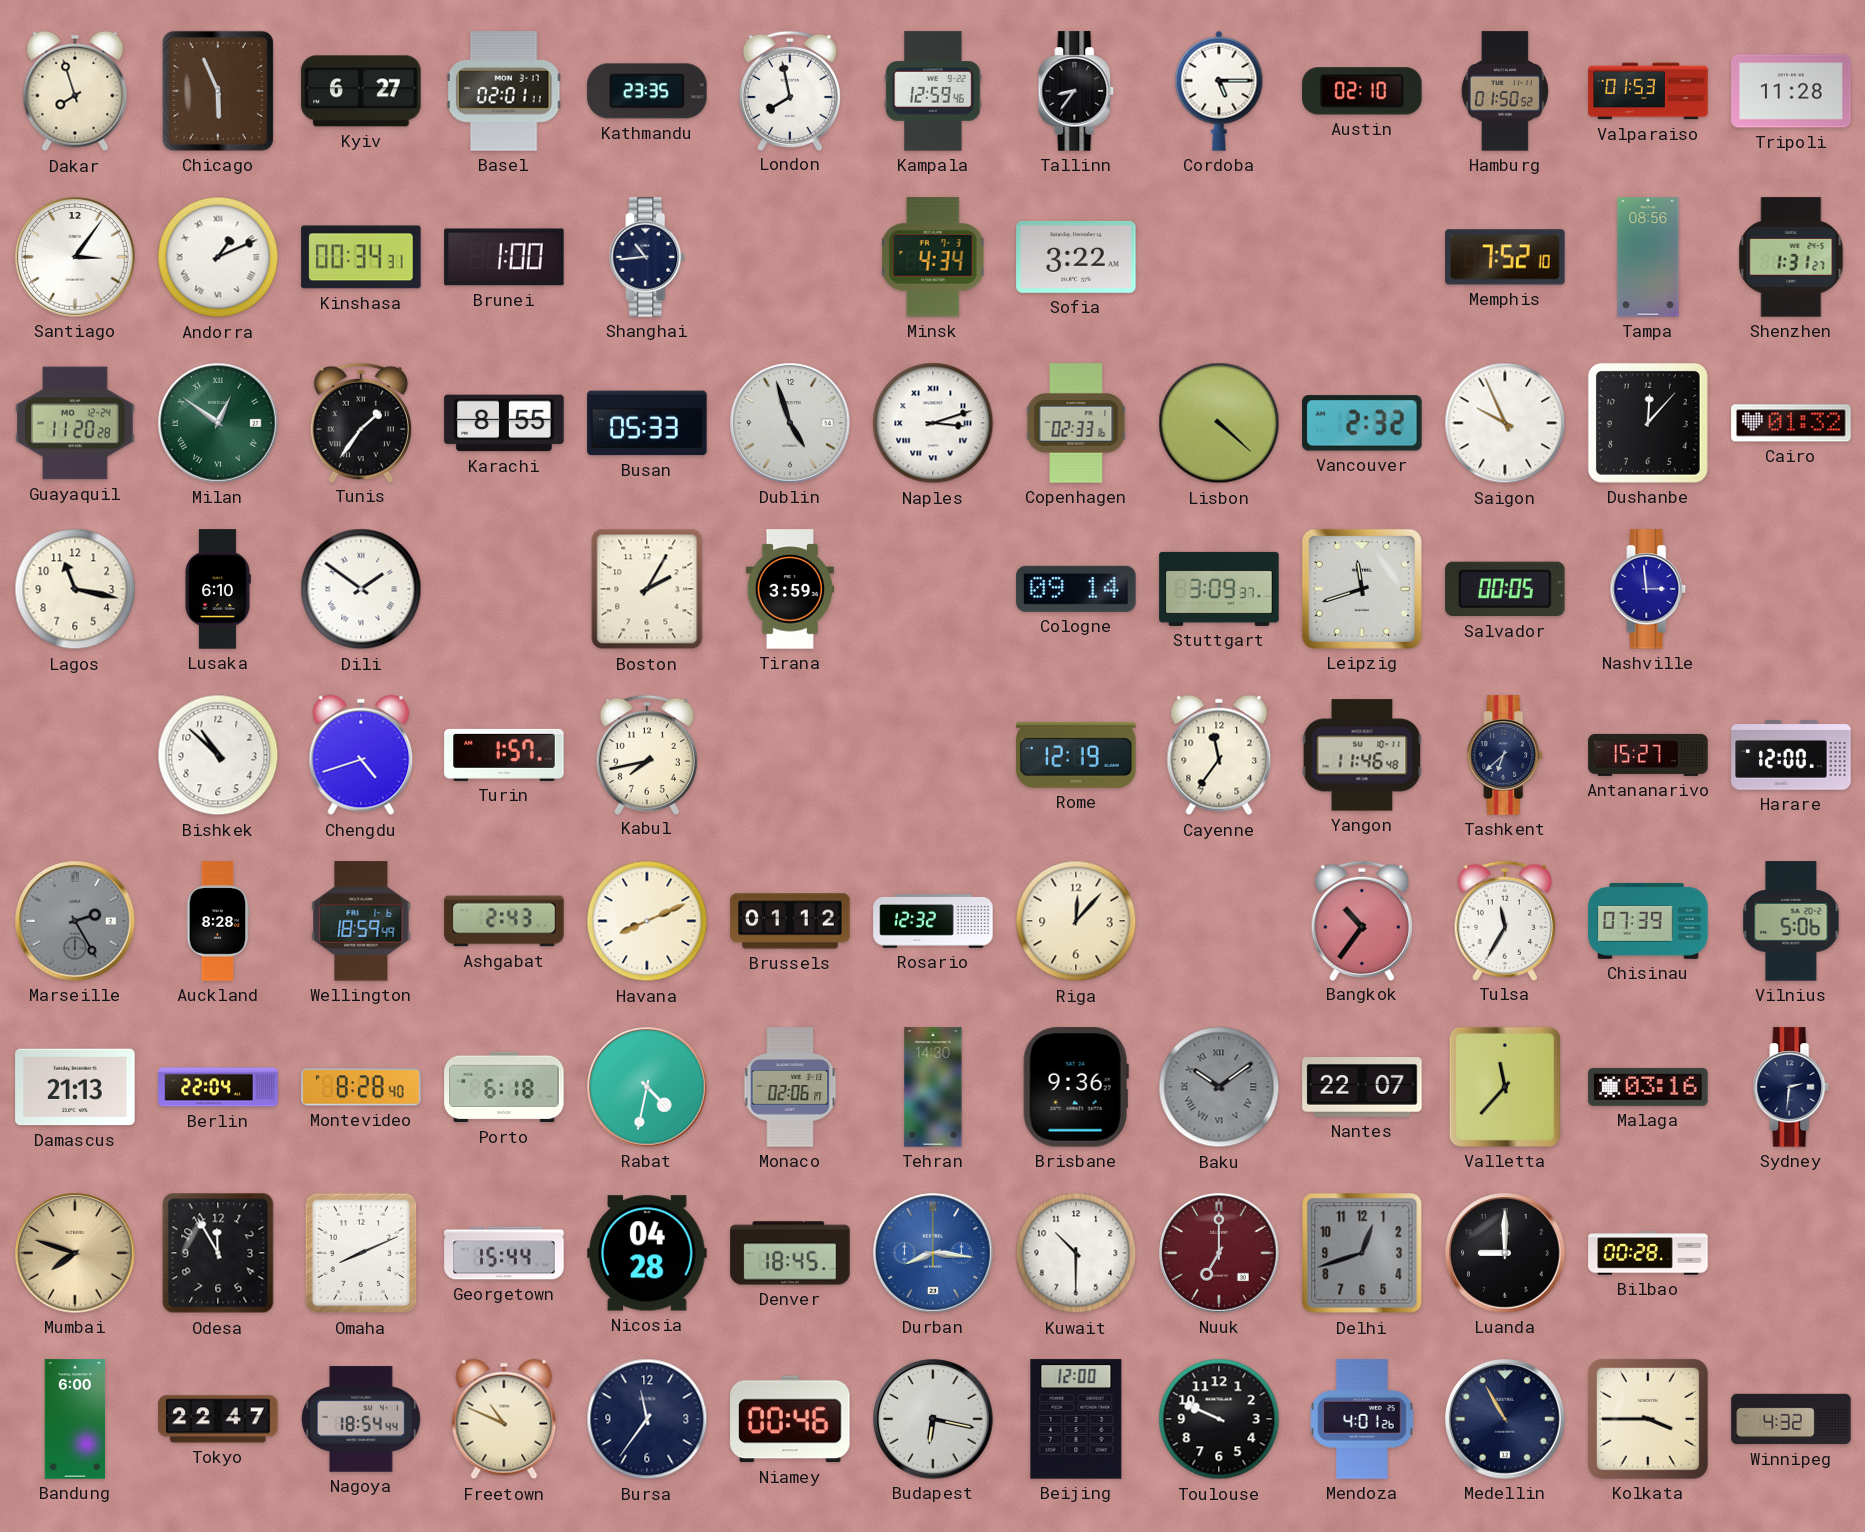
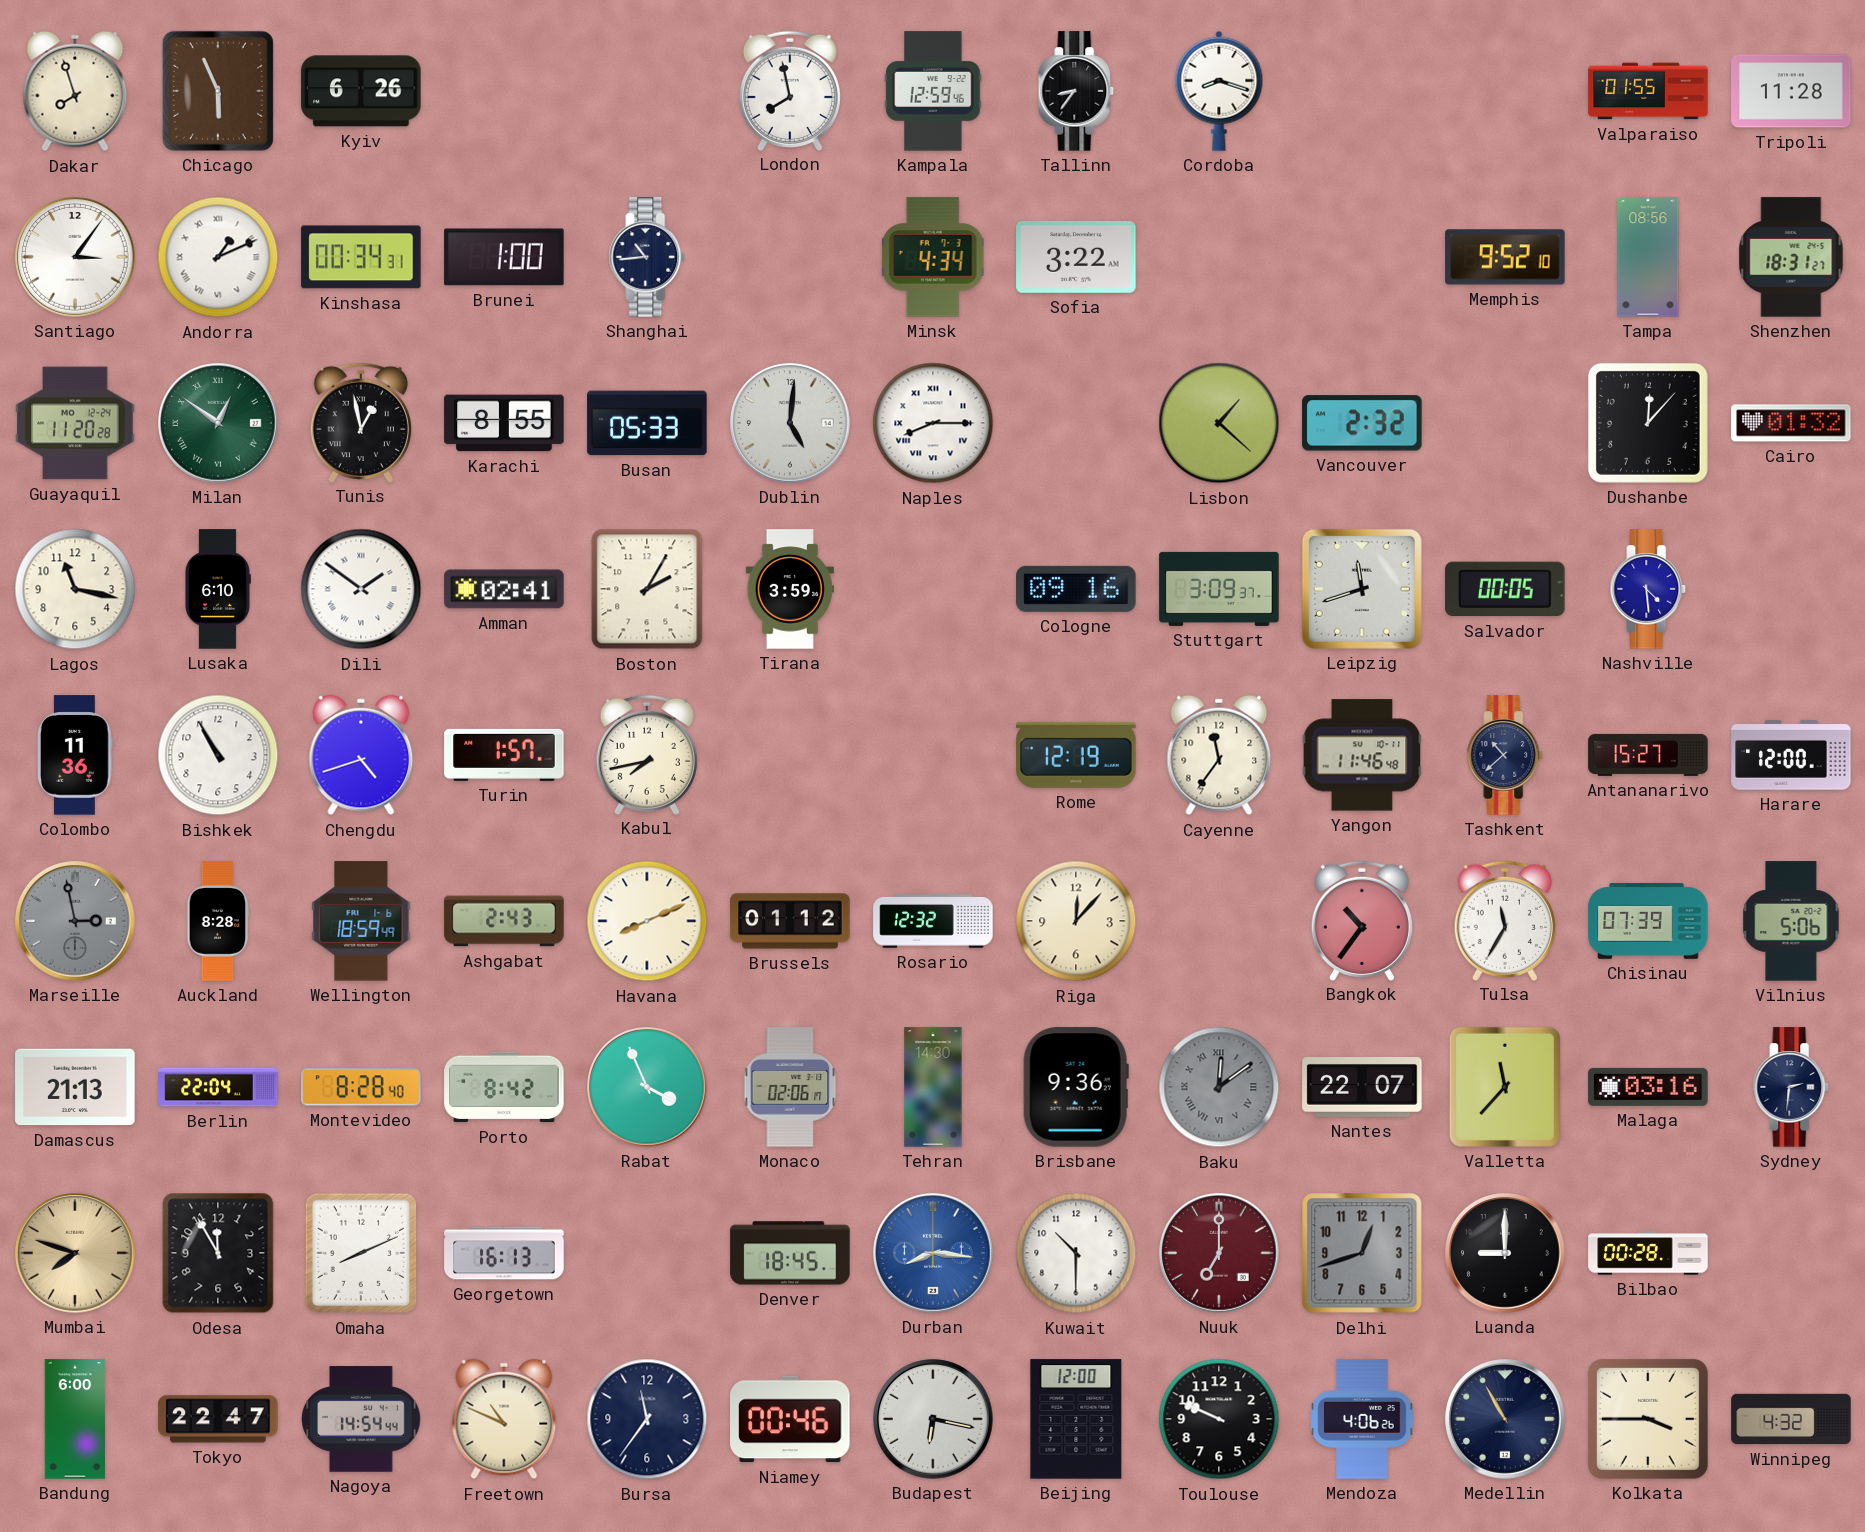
Kyiv: 6:27 -> 6:26
Basel: 02:01 -> none
Kathmandu: 23:35 -> none
Cordoba: 5:15 -> 8:18
Austin: 02:10 -> none
Hamburg: 01:50 -> none
Valparaiso: 01:53 -> 01:55
Memphis: 7:52 -> 9:52
Shenzhen: 1:31 -> 18:31
Tunis: 1:36 -> 12:58
Dublin: 4:57 -> 5:01
Naples: 3:12 -> 8:15
Copenhagen: 02:33 -> none
Lisbon: 4:22 -> 1:22
Saigon: 9:56 -> none
Amman: none -> 02:41
Cologne: 09:14 -> 09:16
Nashville: 2:59 -> 4:29
Colombo: none -> 11:36
Bishkek: 10:52 -> 10:55
Tashkent: 6:38 -> 10:38
Marseille: 2:25 -> 2:58
Porto: 6:18 -> 8:42
Rabat: 4:32 -> 3:56
Baku: 10:09 -> 12:09
Georgetown: 15:44 -> 16:13
Nicosia: 04:28 -> none
Nagoya: 18:54 -> 14:54
Mendoza: 4:01 -> 4:06
